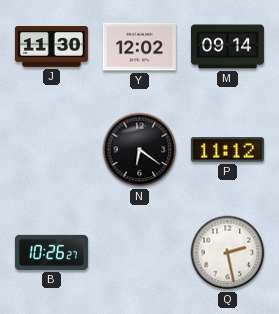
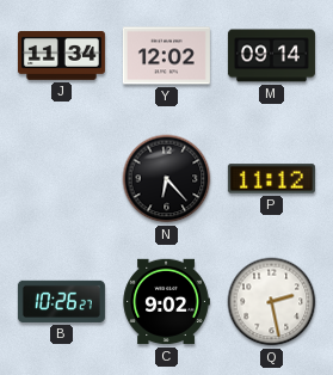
J: 11:30 -> 11:34
N: 6:21 -> 6:23
C: none -> 9:02
